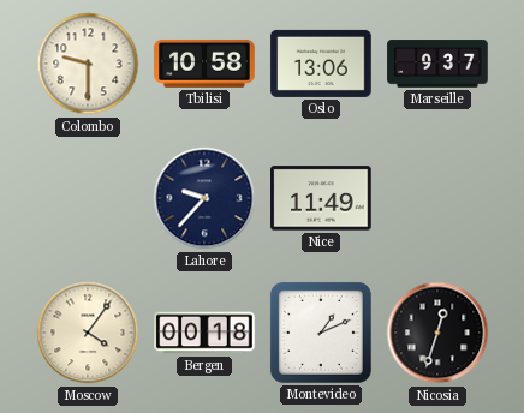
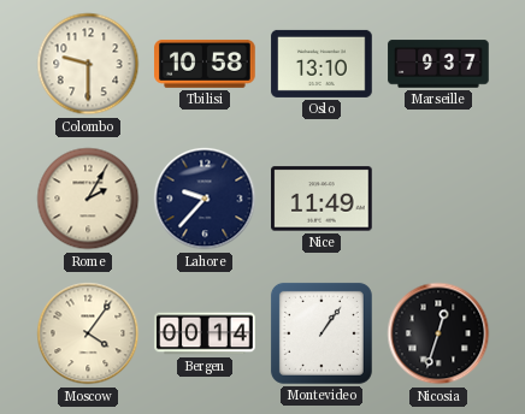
Oslo: 13:06 -> 13:10
Rome: none -> 2:05
Bergen: 00:18 -> 00:14
Montevideo: 1:11 -> 1:06
